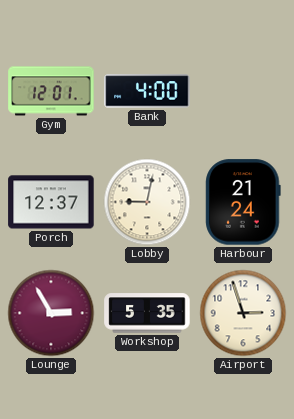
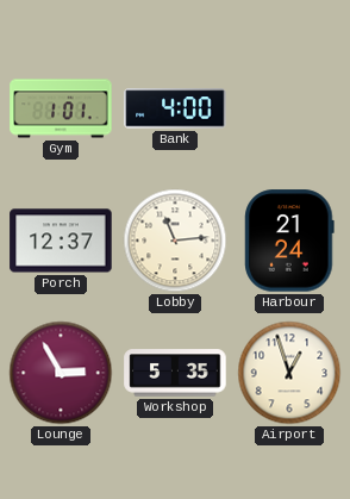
Gym: 12:01 -> 1:01
Lobby: 9:02 -> 11:14
Airport: 2:57 -> 12:57
